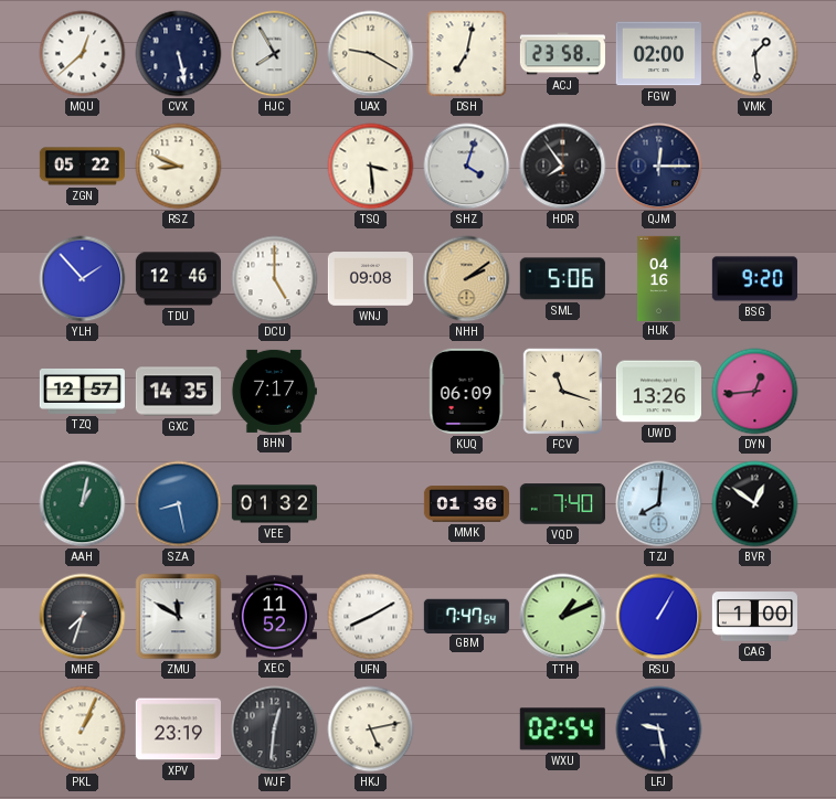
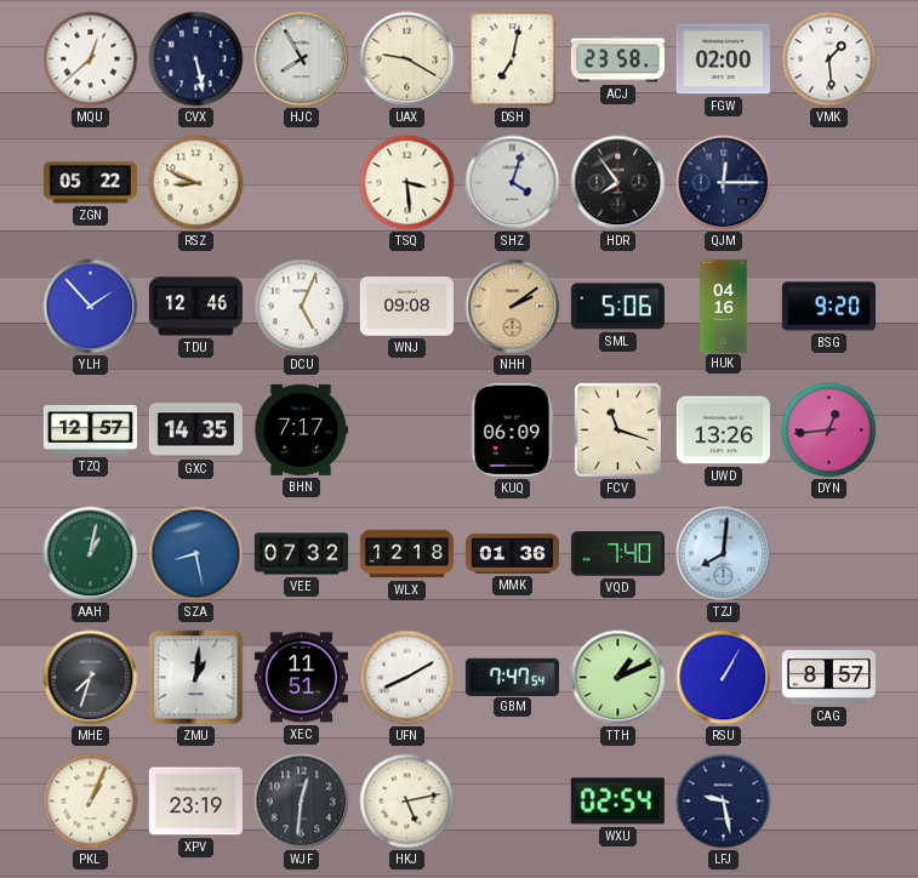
DCU: 5:00 -> 5:04
VEE: 01:32 -> 07:32
WLX: none -> 12:18
BVR: 12:51 -> none
ZMU: 11:50 -> 1:01
XEC: 11:52 -> 11:51
CAG: 1:00 -> 8:57
